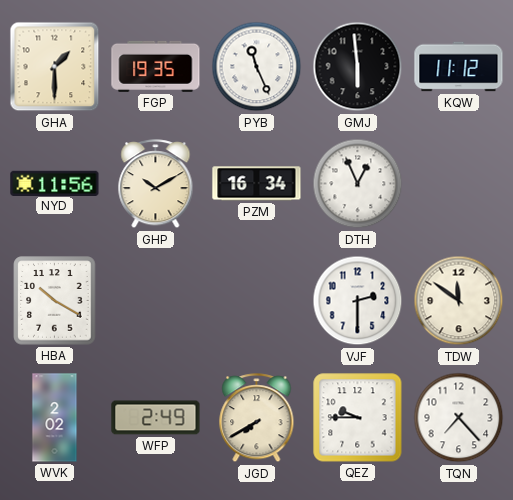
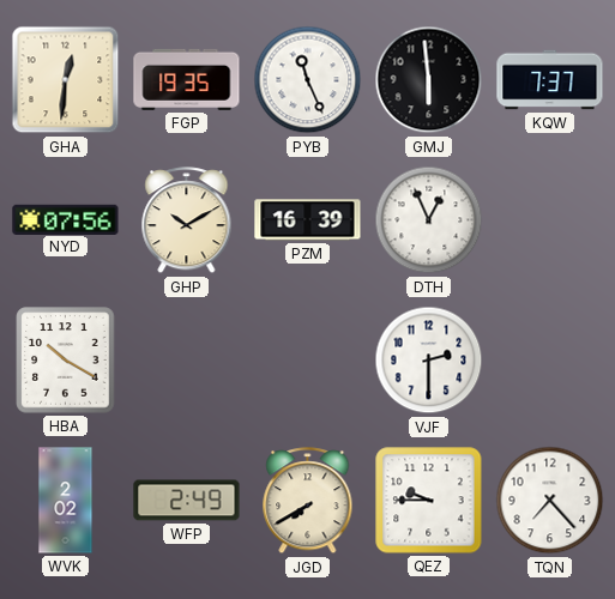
GHA: 1:30 -> 12:31
KQW: 11:12 -> 7:37
NYD: 11:56 -> 07:56
PZM: 16:34 -> 16:39
TDW: 11:51 -> none
